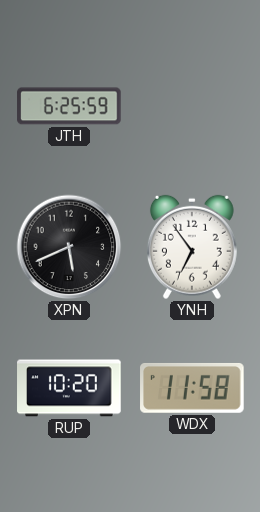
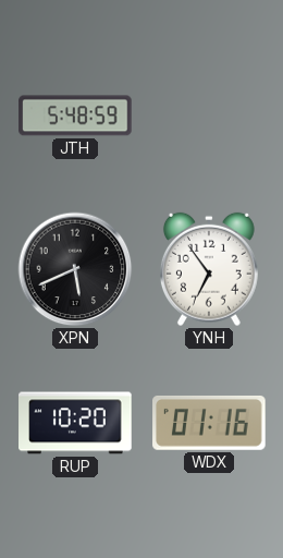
JTH: 6:25 -> 5:48
WDX: 11:58 -> 01:16
